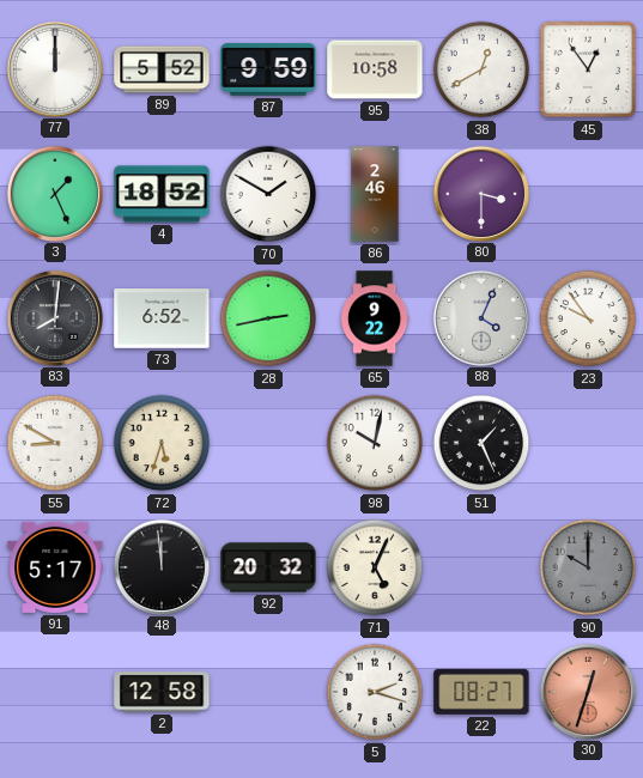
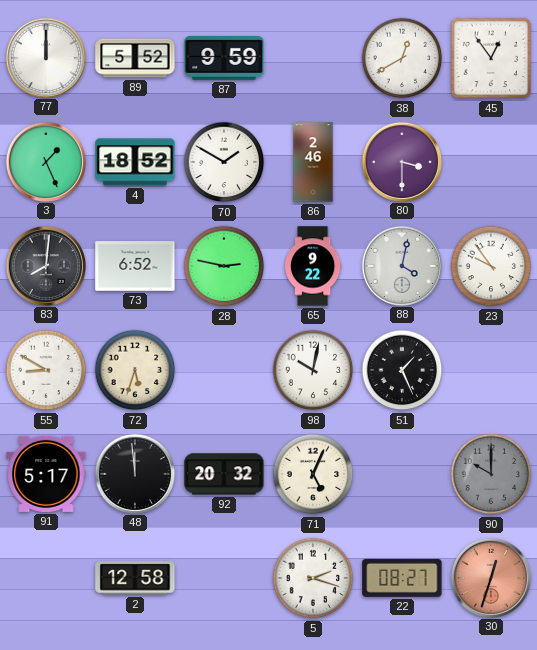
95: 10:58 -> none
28: 2:43 -> 2:47
88: 4:04 -> 4:02
